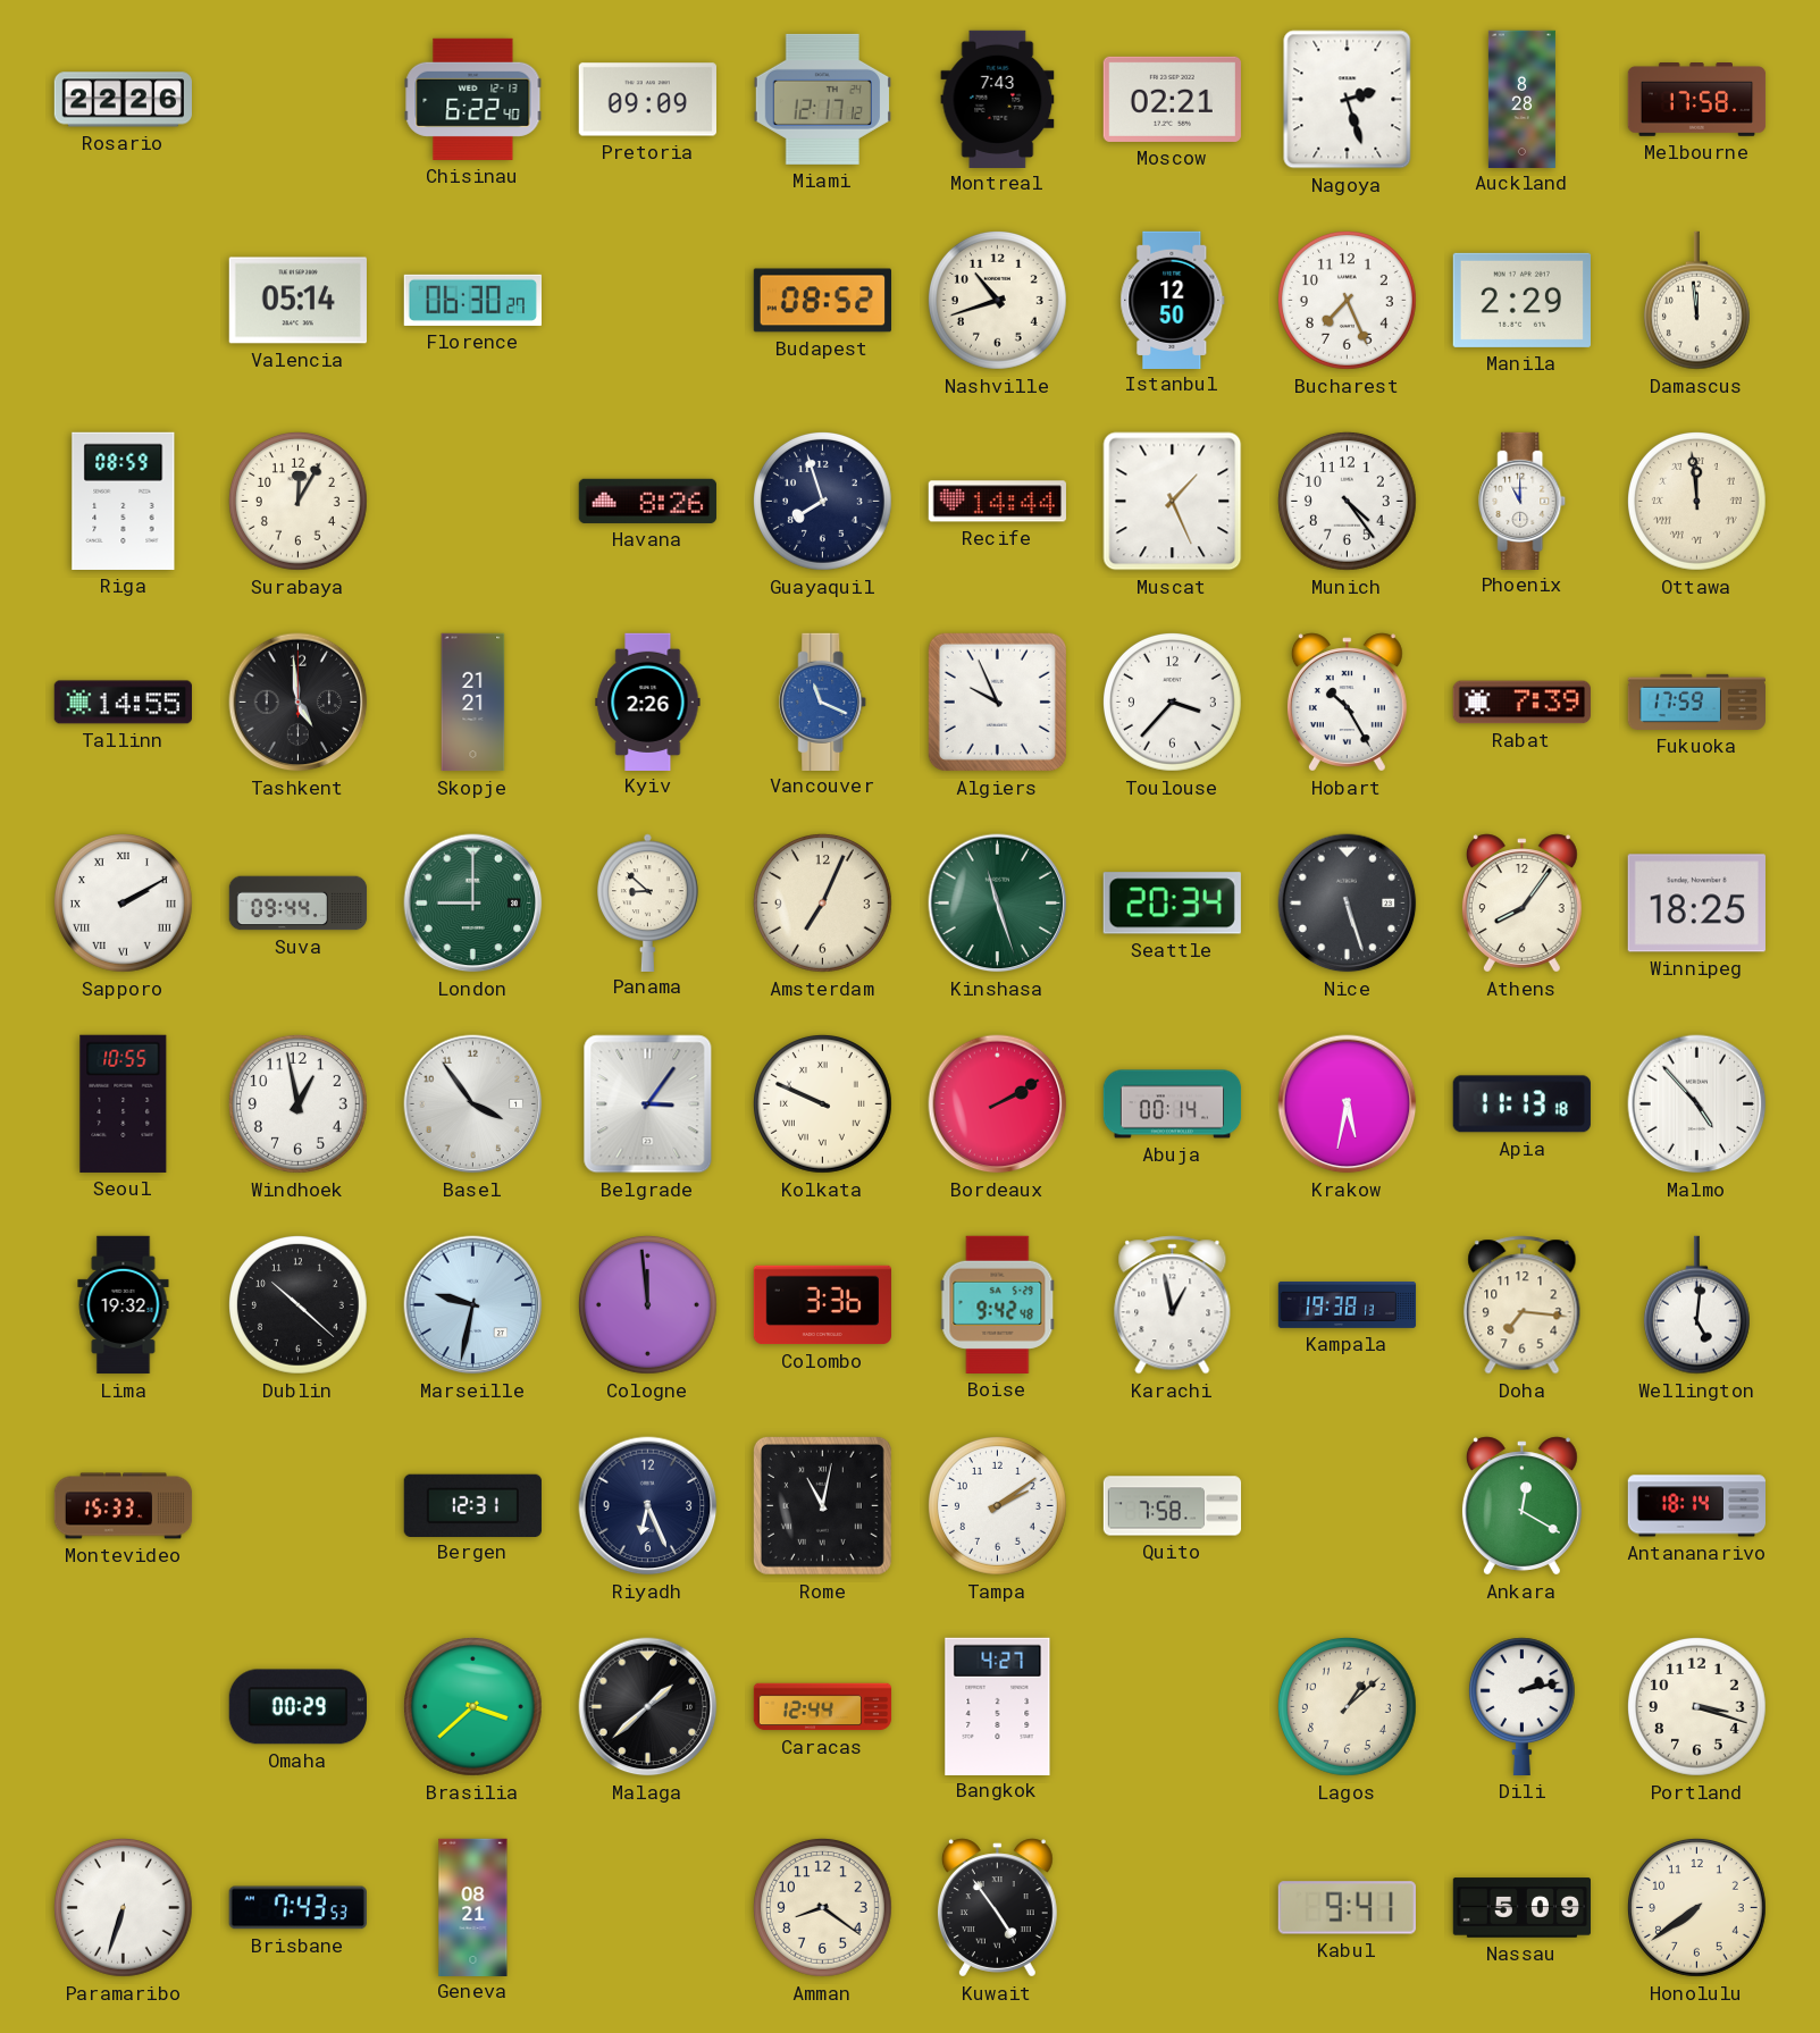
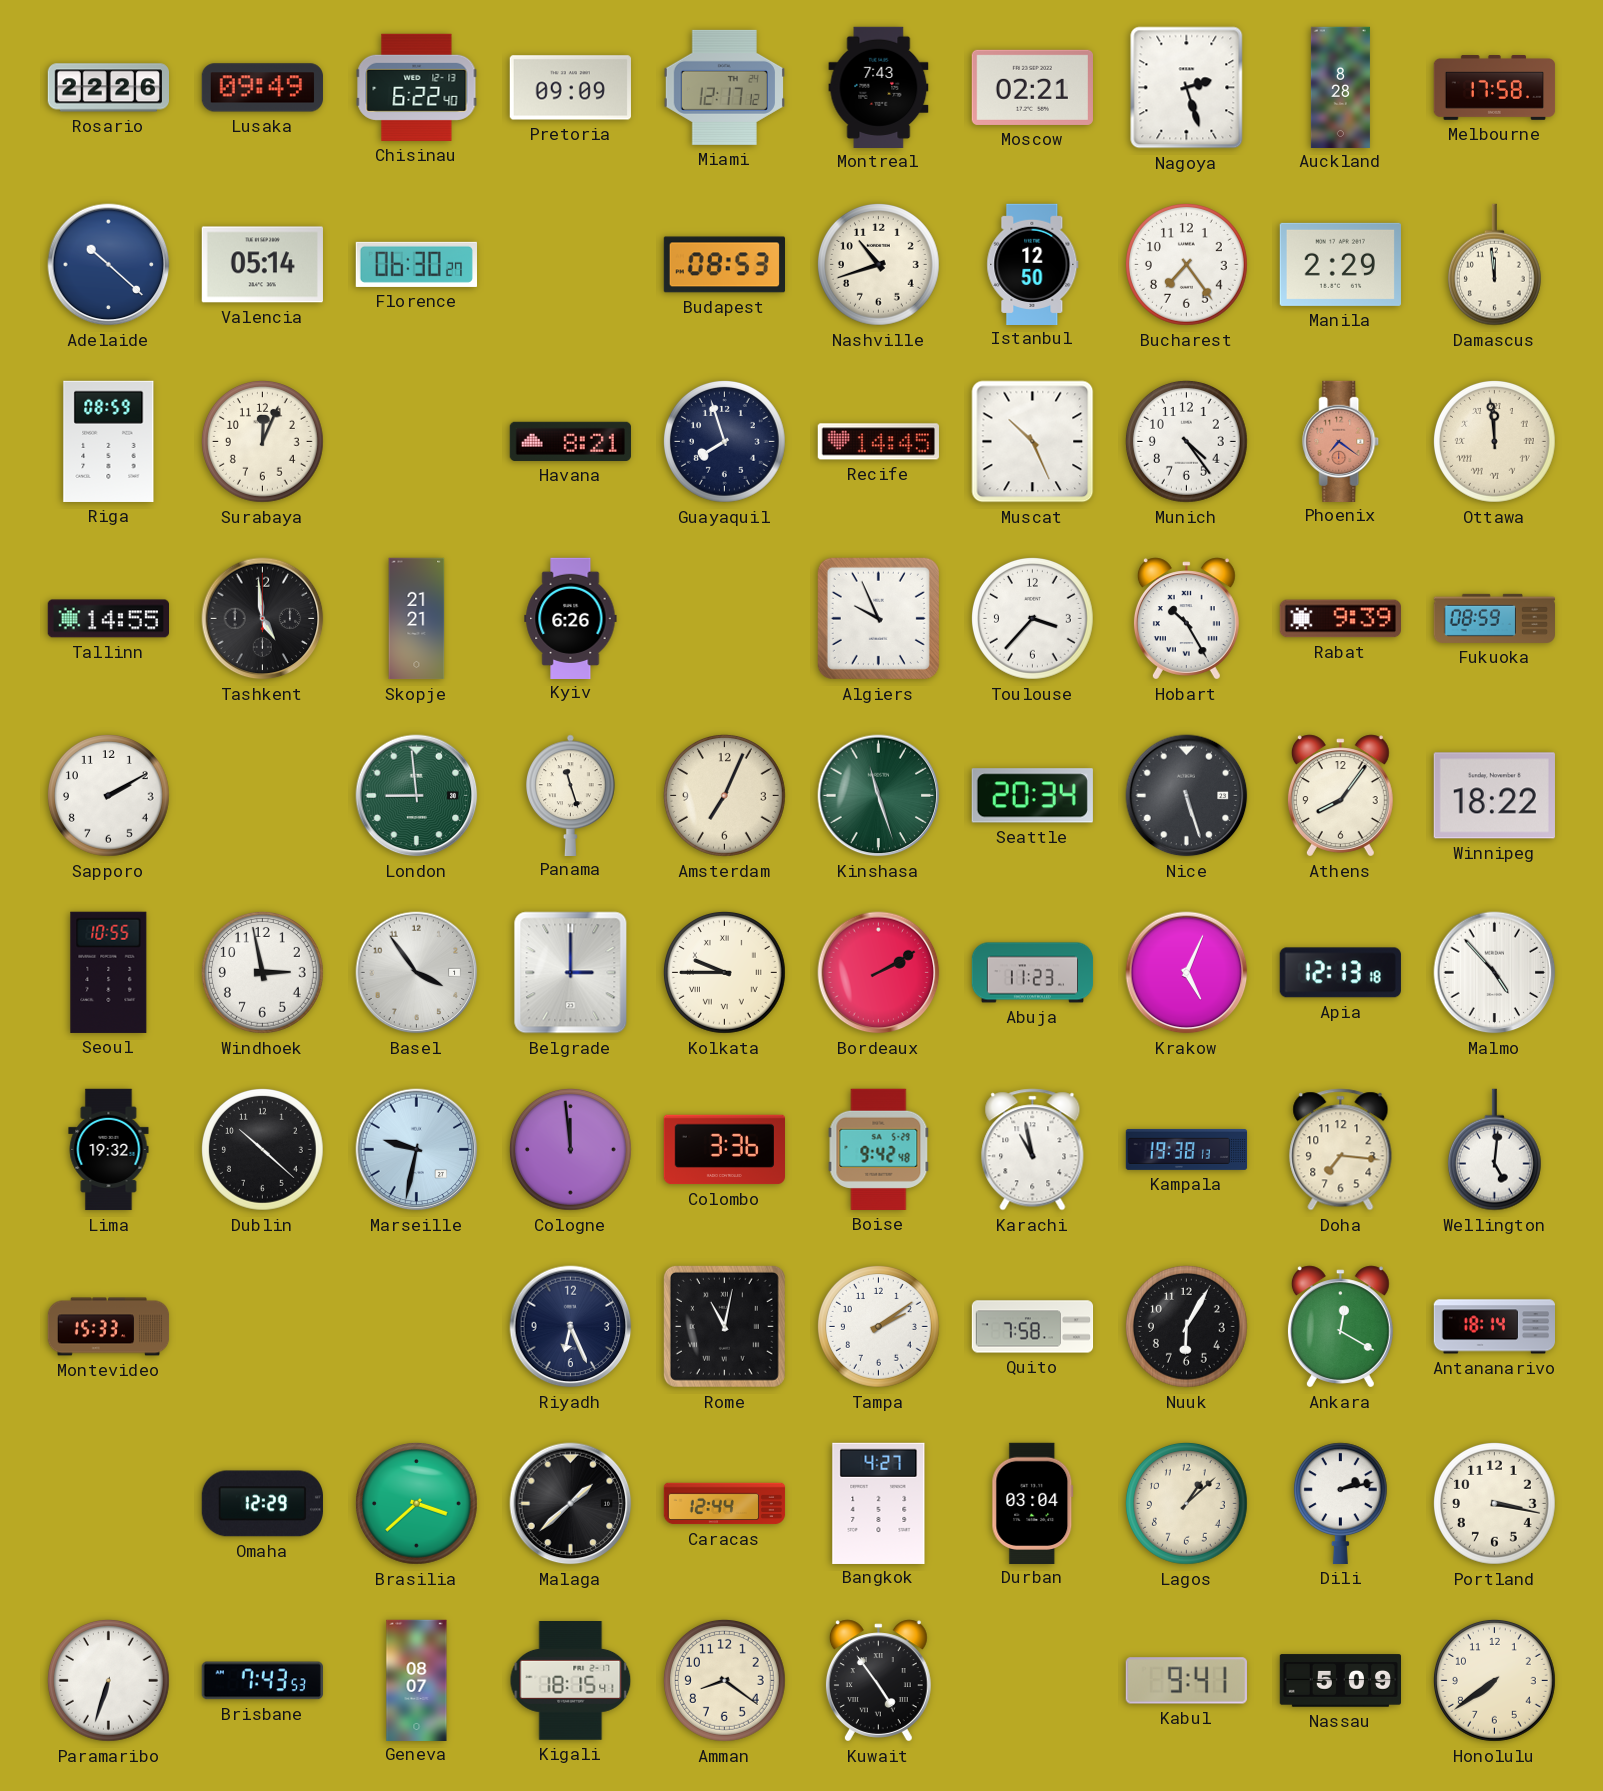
Lusaka: none -> 09:49
Adelaide: none -> 10:22
Budapest: 08:52 -> 08:53
Bucharest: 7:26 -> 7:24
Surabaya: 12:05 -> 12:04
Havana: 8:26 -> 8:21
Recife: 14:44 -> 14:45
Muscat: 1:26 -> 10:26
Phoenix: 11:00 -> 7:21
Phoenix dial: white -> salmon
Kyiv: 2:26 -> 6:26
Vancouver: 11:19 -> none
Rabat: 7:39 -> 9:39
Fukuoka: 17:59 -> 08:59
Sapporo numerals: Roman -> Arabic
Suva: 09:44 -> none
London: 9:00 -> 8:59
Panama: 8:52 -> 11:27
Winnipeg: 18:25 -> 18:22
Windhoek: 12:58 -> 2:58
Belgrade: 3:06 -> 3:00
Kolkata: 9:49 -> 9:45
Abuja: 00:14 -> 11:23
Krakow: 5:32 -> 5:04
Apia: 11:13 -> 12:13
Karachi: 12:58 -> 10:58
Bergen: 12:31 -> none
Nuuk: none -> 6:05
Omaha: 00:29 -> 12:29
Durban: none -> 03:04
Portland: 3:18 -> 3:17
Geneva: 08:21 -> 08:07
Kigali: none -> 18:15
